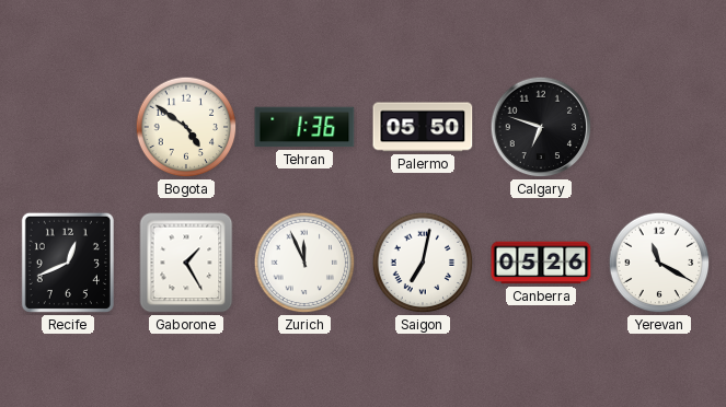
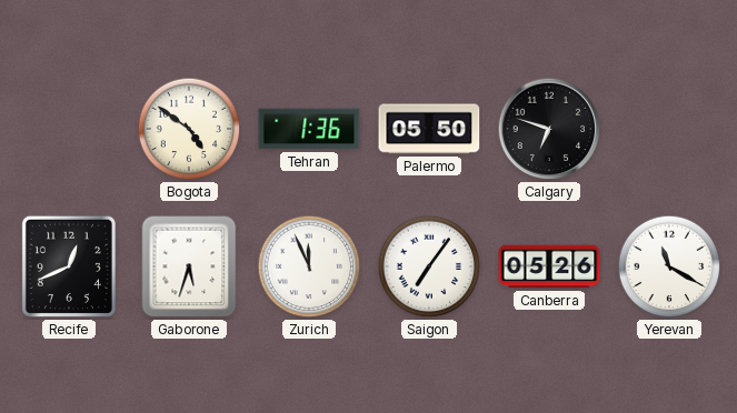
Gaborone: 1:25 -> 5:33
Saigon: 7:02 -> 7:06
